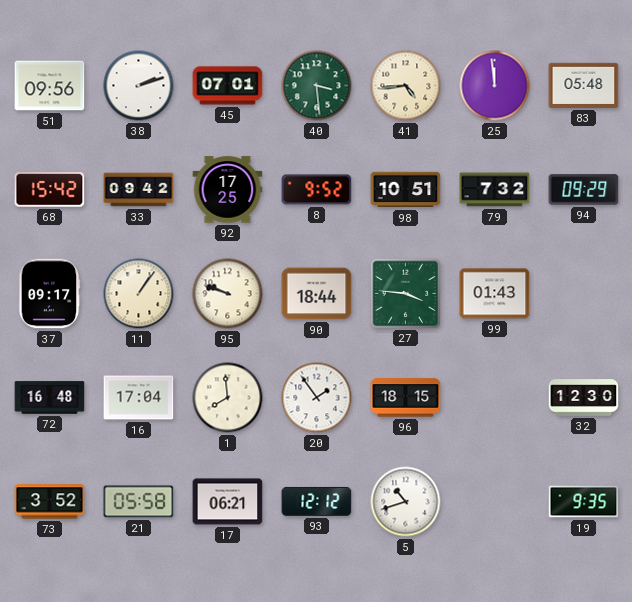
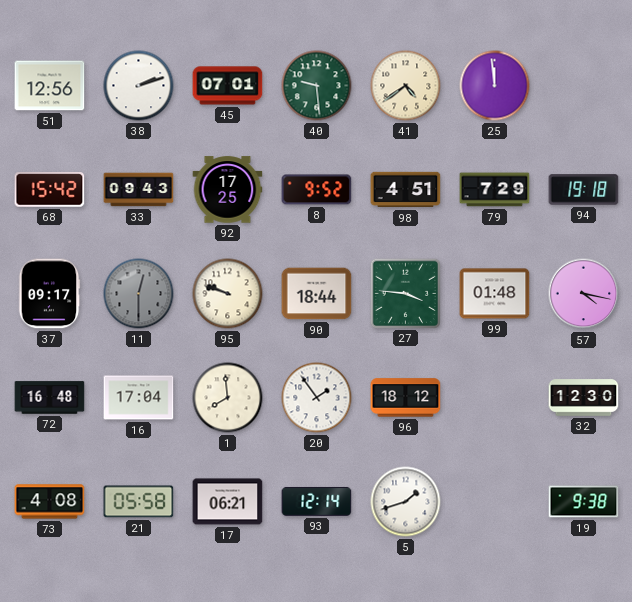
51: 09:56 -> 12:56
40: 3:29 -> 9:29
41: 4:44 -> 4:39
83: 05:48 -> none
33: 09:42 -> 09:43
98: 10:51 -> 4:51
79: 7:32 -> 7:29
94: 09:29 -> 19:18
11: 1:06 -> 12:30
11 dial: cream -> grey
99: 01:43 -> 01:48
57: none -> 4:17
96: 18:15 -> 18:12
73: 3:52 -> 4:08
93: 12:12 -> 12:14
5: 10:42 -> 1:42
19: 9:35 -> 9:38
